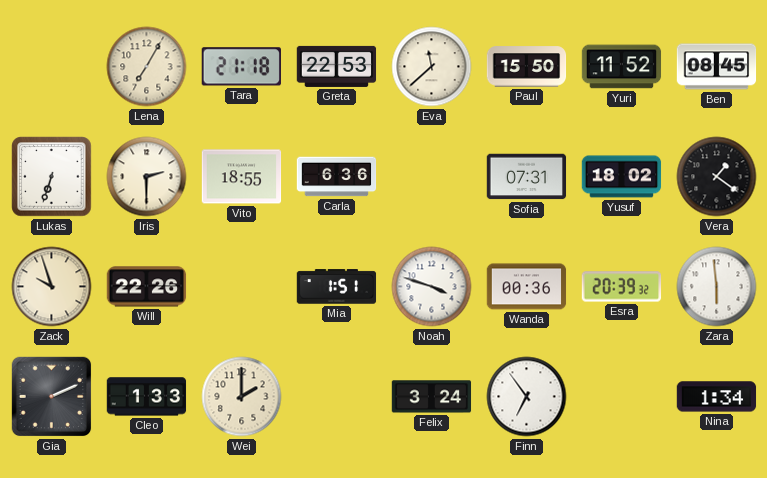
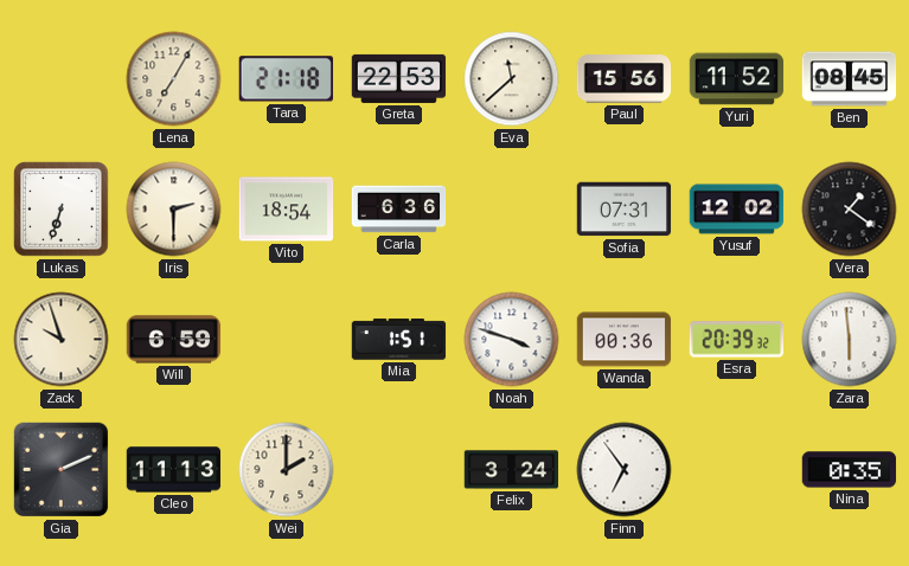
Paul: 15:50 -> 15:56
Vito: 18:55 -> 18:54
Yusuf: 18:02 -> 12:02
Will: 22:26 -> 6:59
Cleo: 1:33 -> 11:13
Nina: 1:34 -> 0:35
